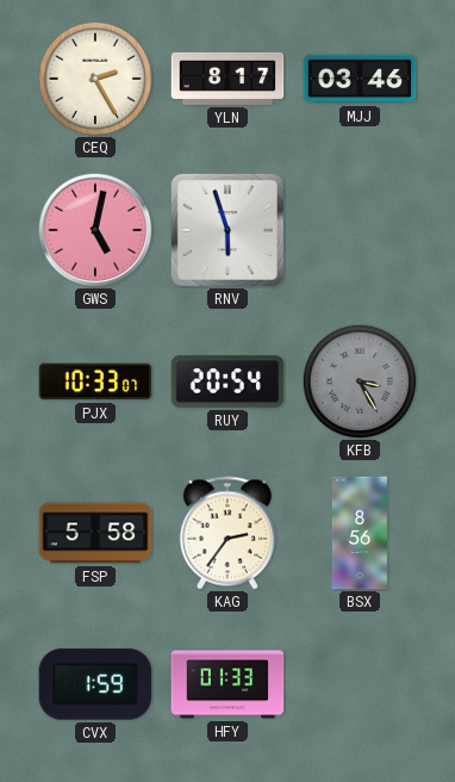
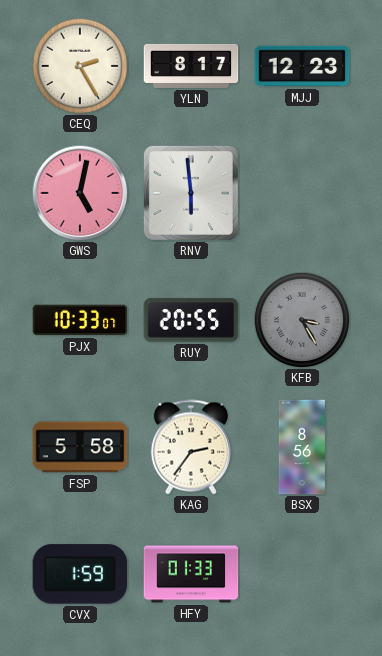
MJJ: 03:46 -> 12:23
RNV: 5:57 -> 5:59
RUY: 20:54 -> 20:55
